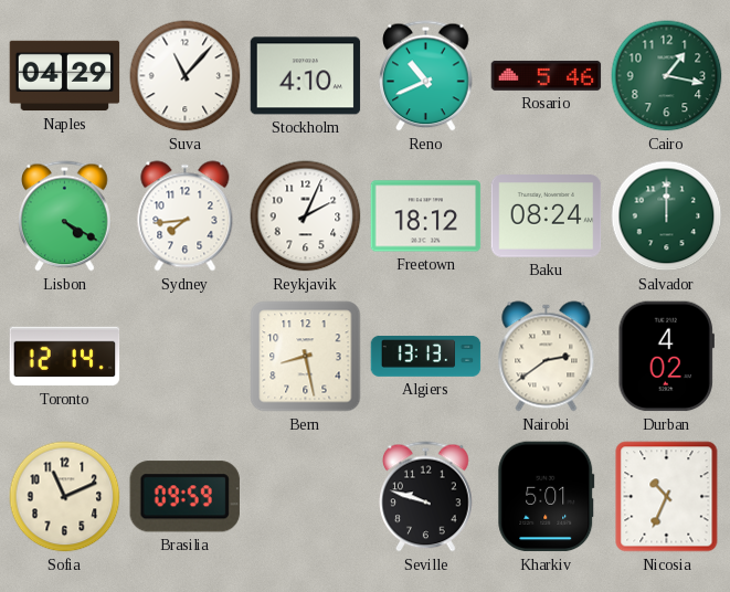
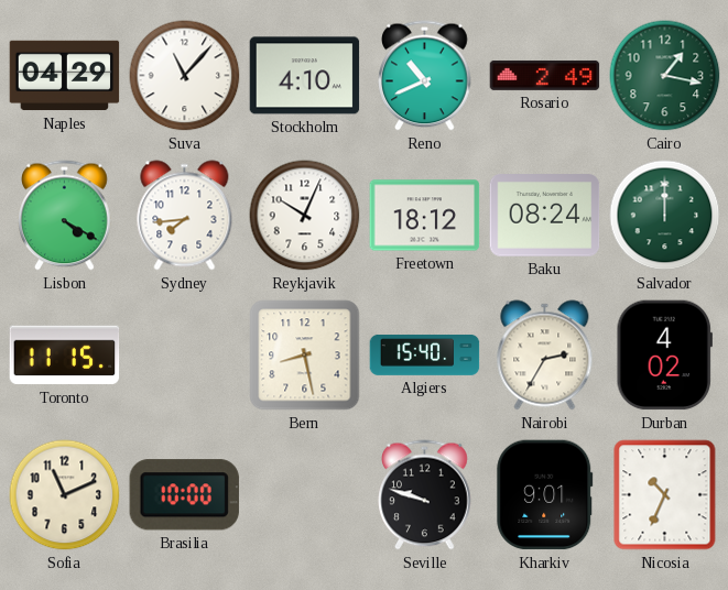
Rosario: 5:46 -> 2:49
Reykjavik: 2:04 -> 10:04
Toronto: 12:14 -> 11:15
Algiers: 13:13 -> 15:40
Nairobi: 2:39 -> 2:35
Brasilia: 09:59 -> 10:00
Kharkiv: 5:01 -> 9:01
